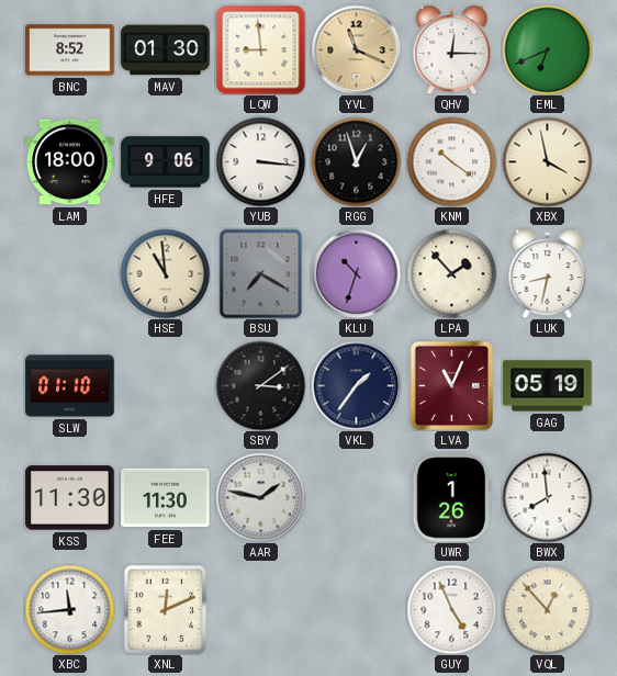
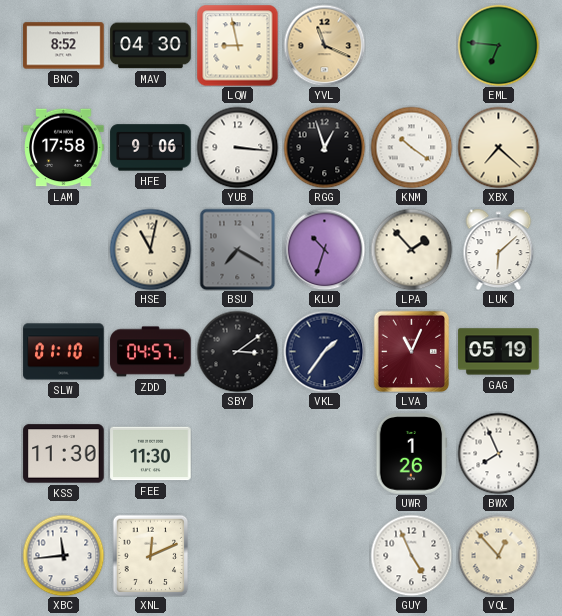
MAV: 01:30 -> 04:30
LQW: 8:59 -> 8:58
QHV: 12:15 -> none
EML: 6:41 -> 6:46
LAM: 18:00 -> 17:58
XBX: 3:58 -> 7:22
HSE: 10:59 -> 11:02
LUK: 8:32 -> 6:08
ZDD: none -> 04:57
AAR: 1:47 -> none
BWX: 7:59 -> 7:56
